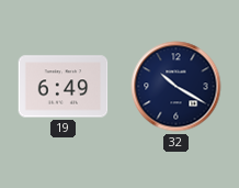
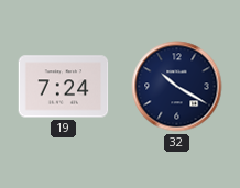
19: 6:49 -> 7:24
